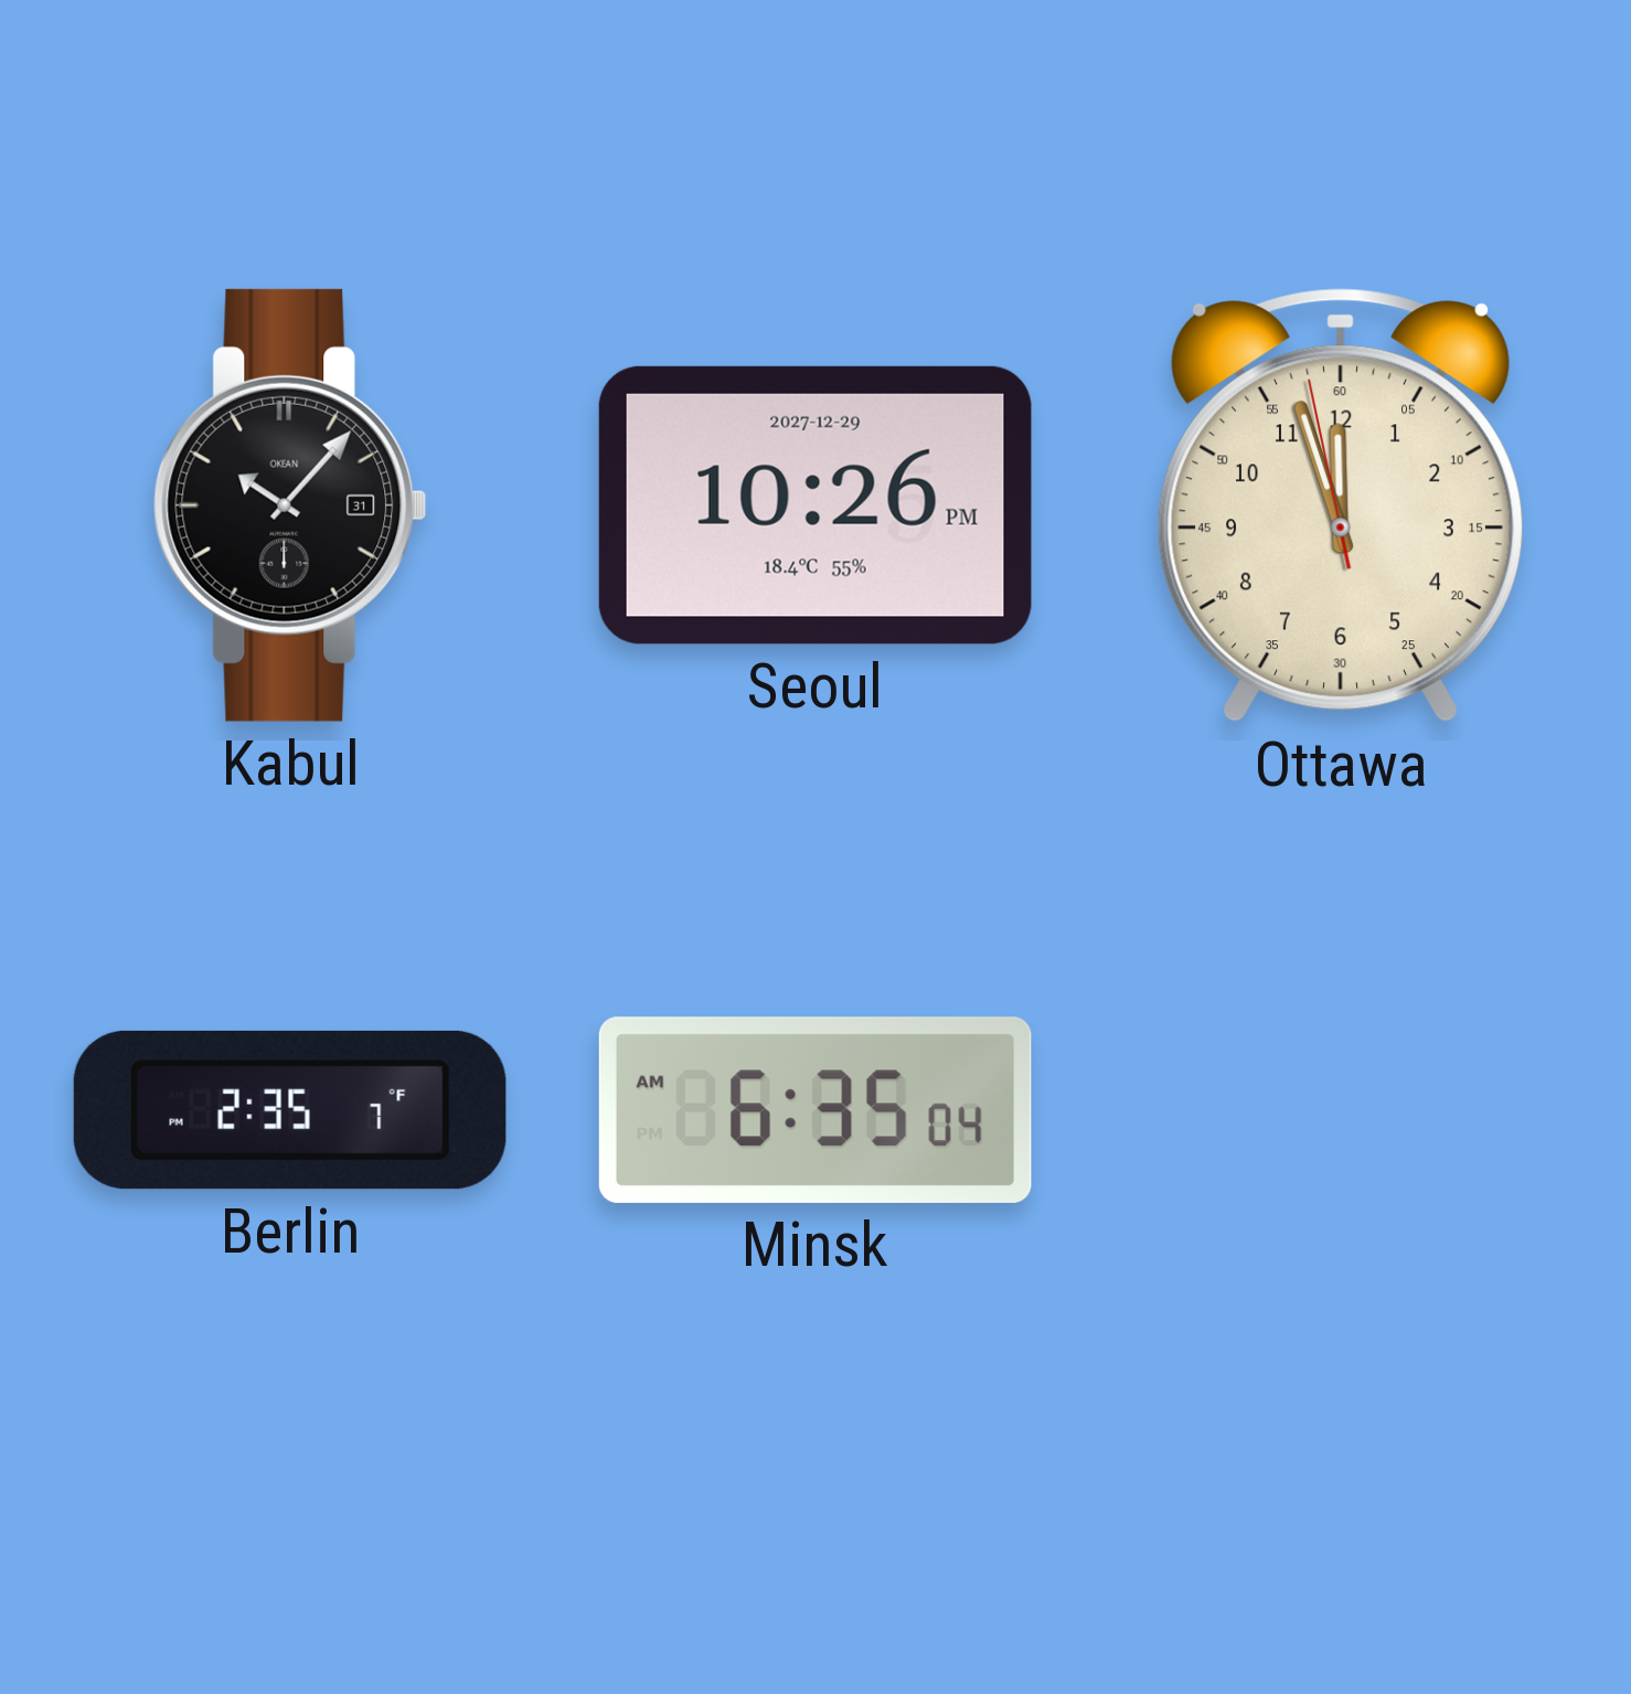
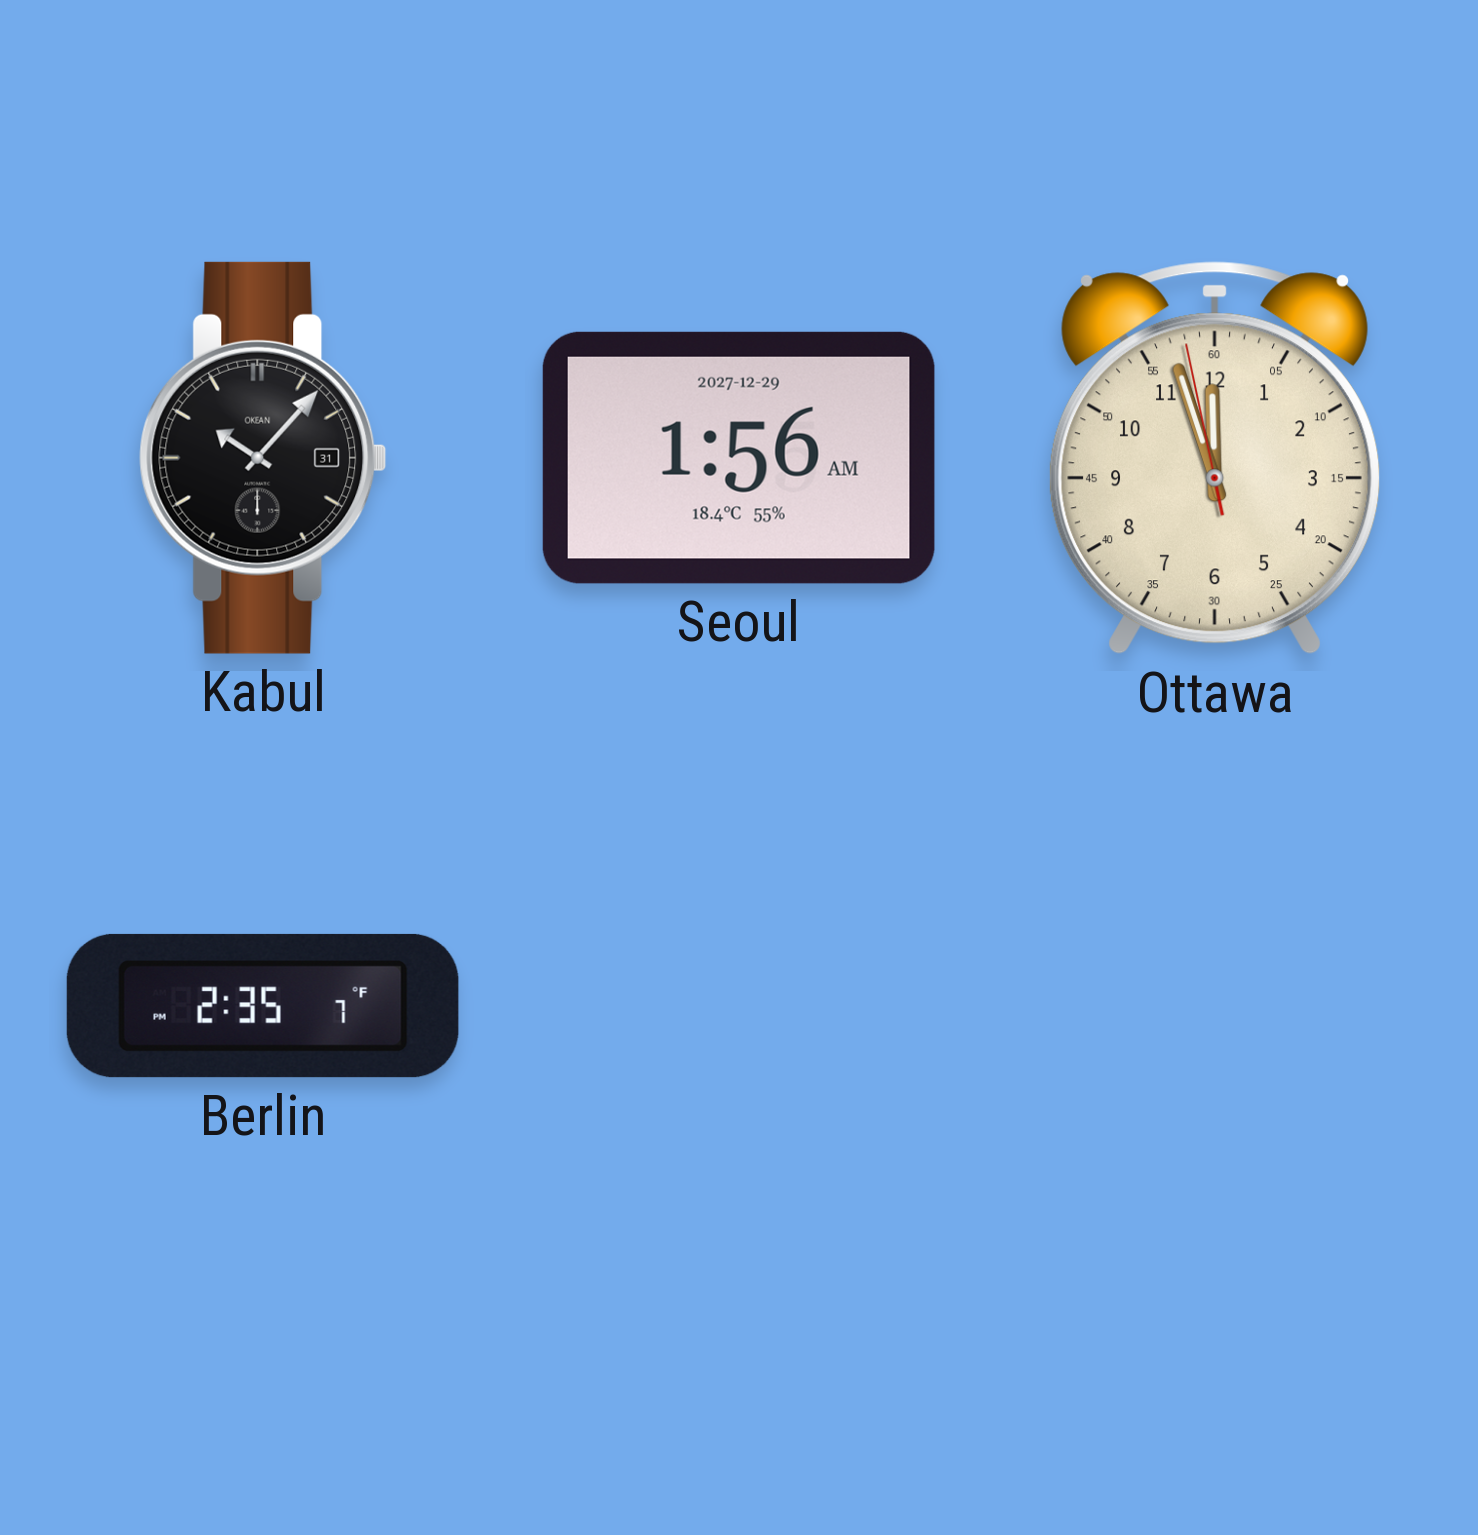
Seoul: 10:26 -> 1:56
Minsk: 6:35 -> none
